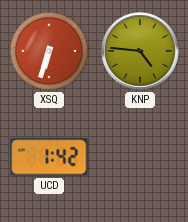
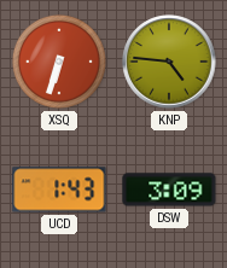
UCD: 1:42 -> 1:43
DSW: none -> 3:09
